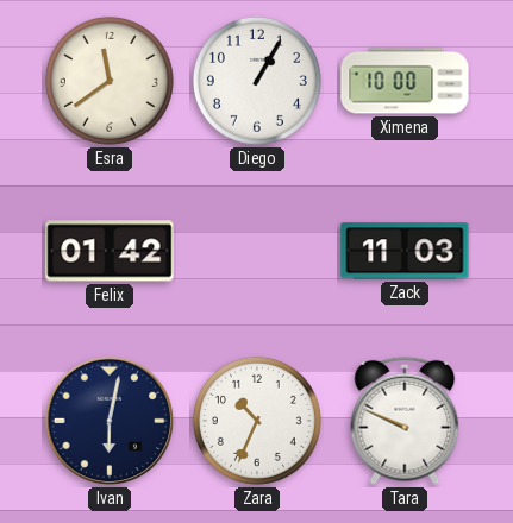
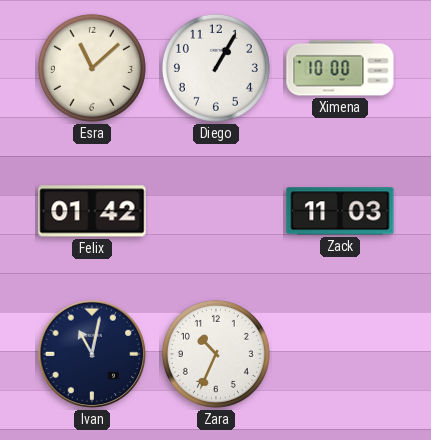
Esra: 11:39 -> 11:08
Ivan: 6:02 -> 11:02
Tara: 9:49 -> none
